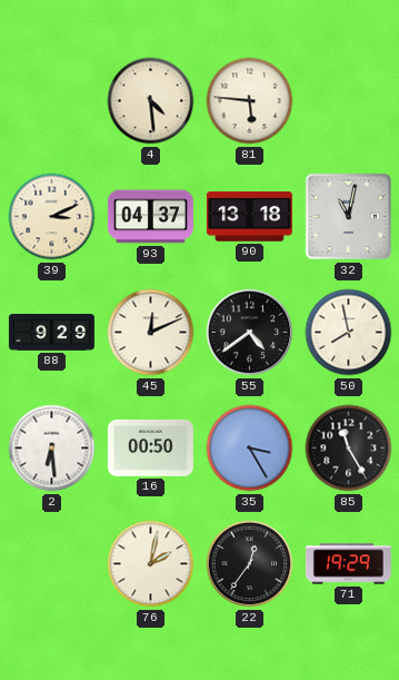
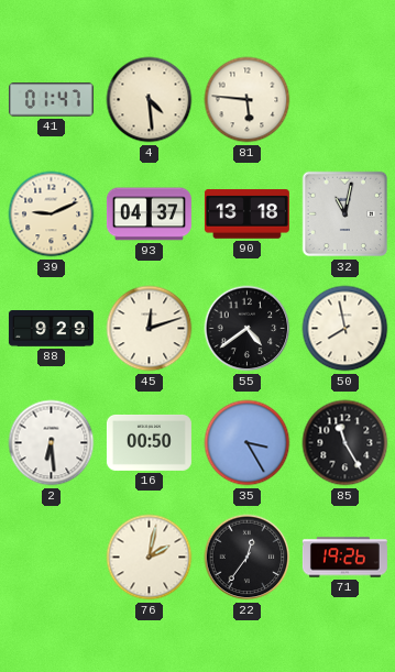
41: none -> 01:47
39: 3:11 -> 9:11
45: 12:11 -> 12:12
71: 19:29 -> 19:26
